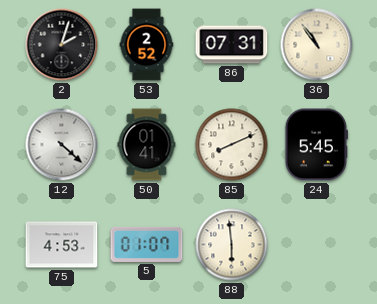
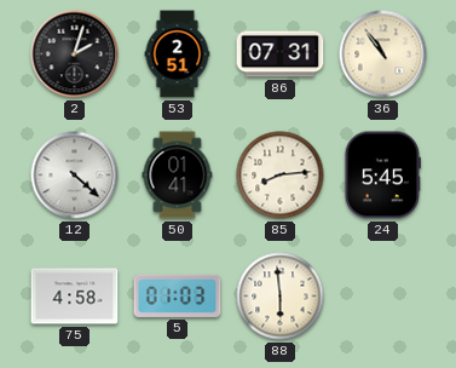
53: 2:52 -> 2:51
85: 8:11 -> 8:14
75: 4:53 -> 4:58
5: 01:07 -> 01:03
